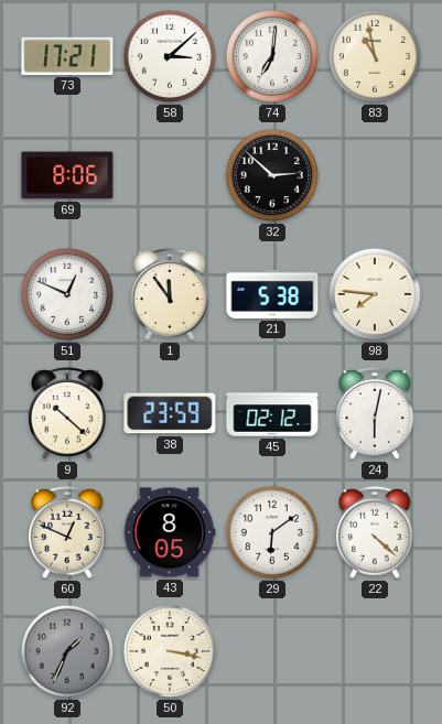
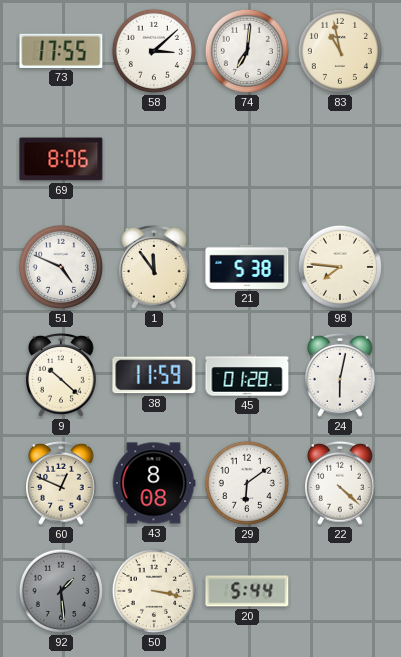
73: 17:21 -> 17:55
32: 2:52 -> none
51: 12:49 -> 4:49
38: 23:59 -> 11:59
45: 02:12 -> 01:28
43: 8:05 -> 8:08
92: 1:34 -> 1:29
20: none -> 5:44
